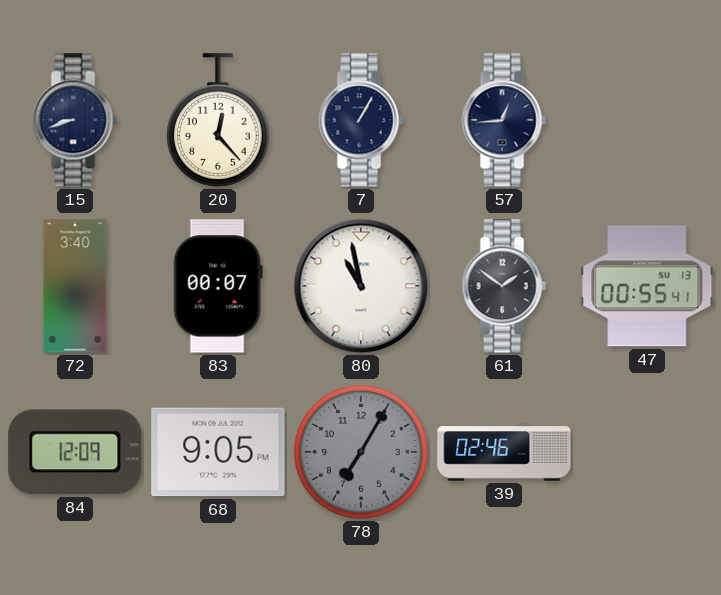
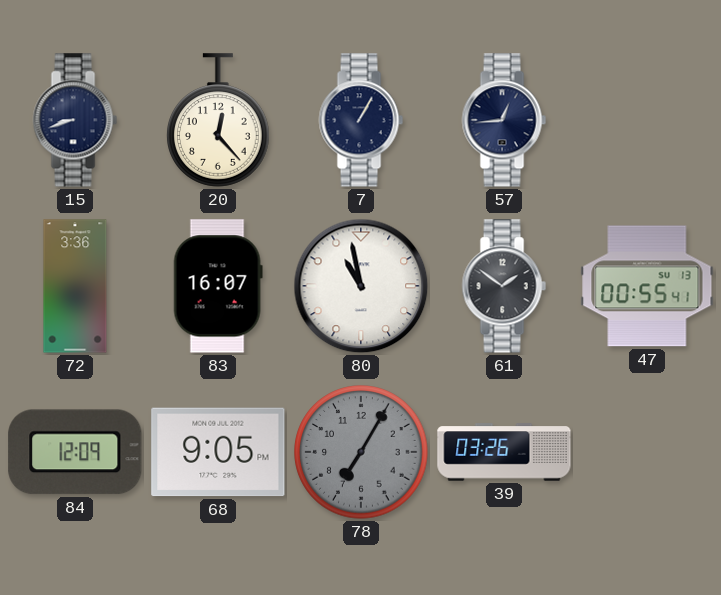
72: 3:40 -> 3:36
83: 00:07 -> 16:07
39: 02:46 -> 03:26
